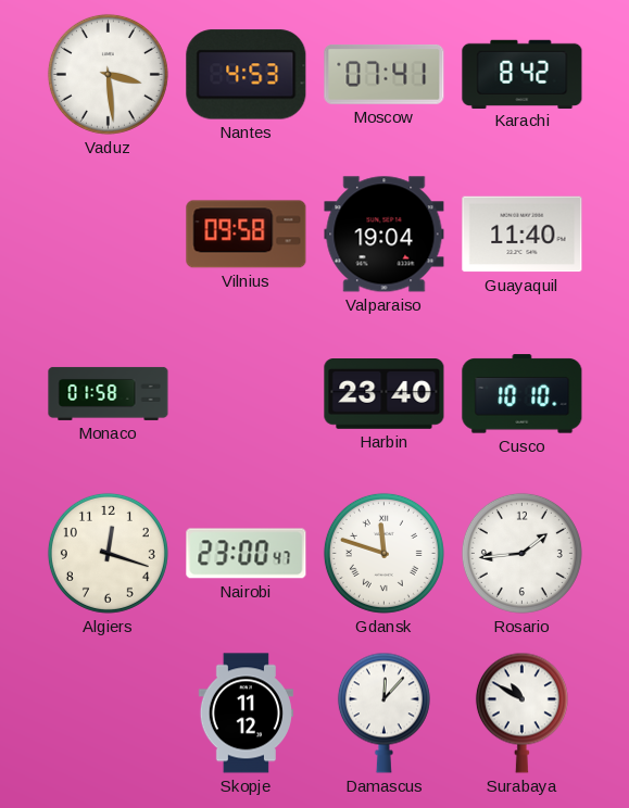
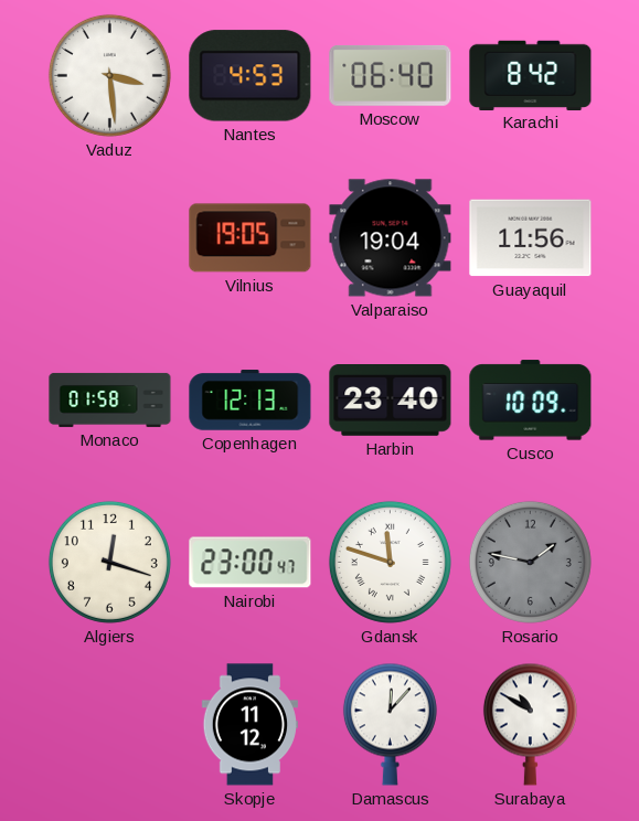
Moscow: 07:41 -> 06:40
Vilnius: 09:58 -> 19:05
Guayaquil: 11:40 -> 11:56
Copenhagen: none -> 12:13
Cusco: 10:10 -> 10:09
Rosario: 1:44 -> 1:47
Rosario dial: white -> grey
